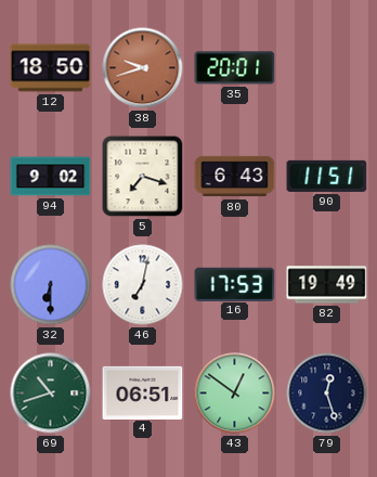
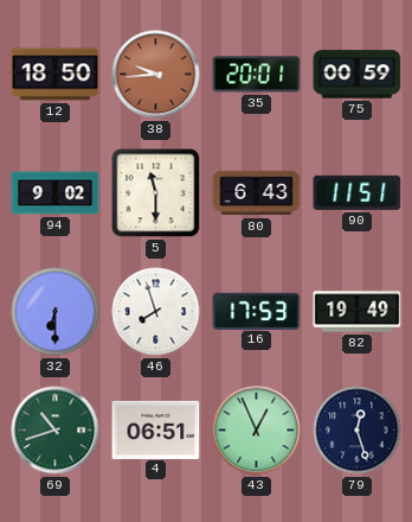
38: 9:42 -> 9:44
75: none -> 00:59
5: 7:18 -> 11:30
46: 7:02 -> 7:57
43: 12:51 -> 12:56
